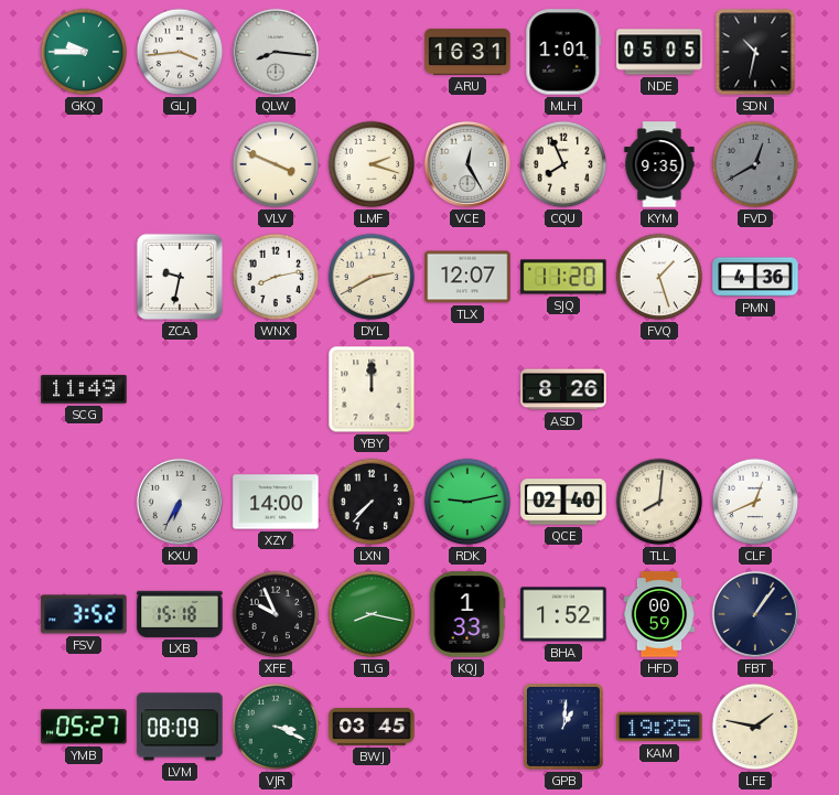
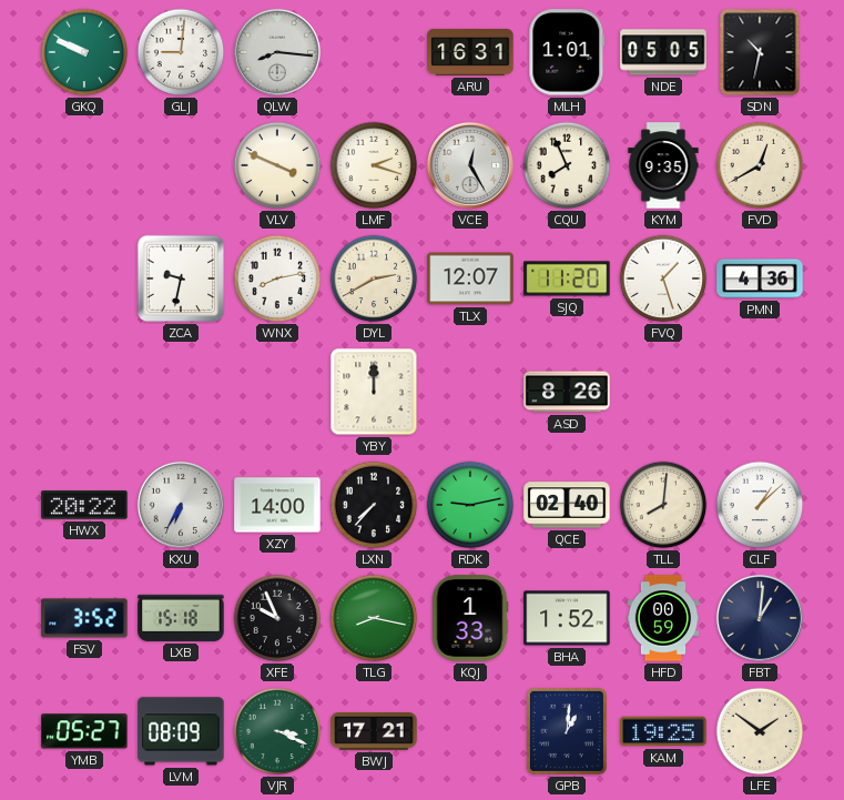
GKQ: 9:45 -> 9:49
GLJ: 3:44 -> 9:01
FVD dial: grey -> cream
SCG: 11:49 -> none
HWX: none -> 20:22
CLF: 12:41 -> 1:08
FBT: 1:06 -> 1:01
BWJ: 03:45 -> 17:21
LFE: 1:47 -> 1:51
